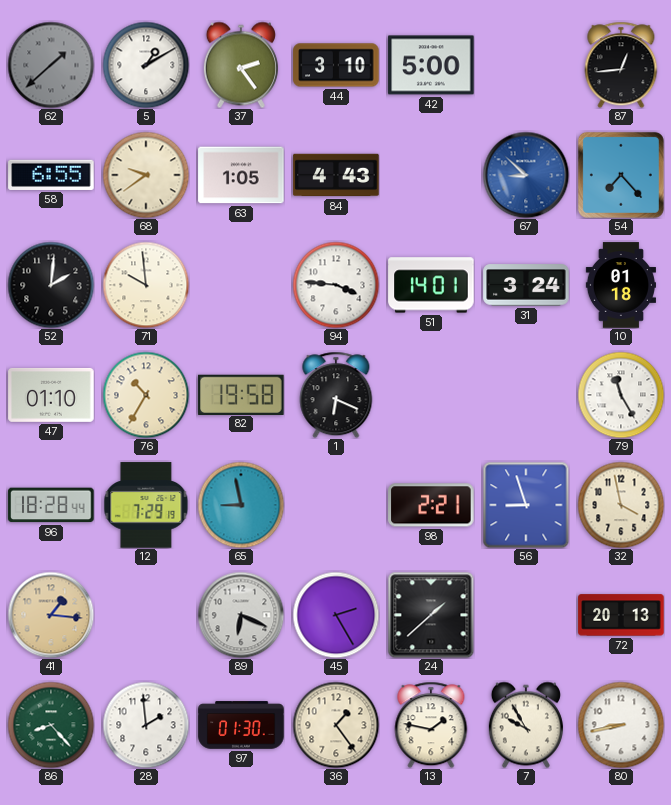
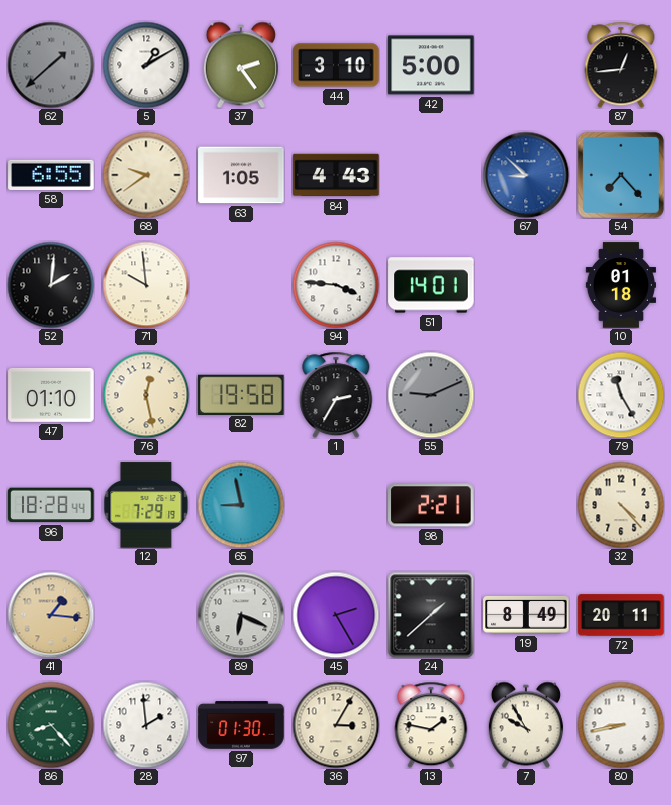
31: 3:24 -> none
76: 10:35 -> 12:28
1: 6:19 -> 2:35
55: none -> 9:11
56: 8:57 -> none
32: 3:58 -> 4:23
19: none -> 8:49
72: 20:13 -> 20:11
36: 1:24 -> 3:05
